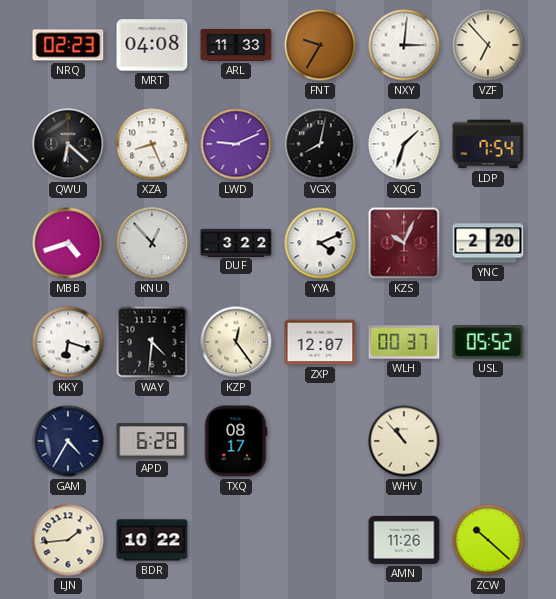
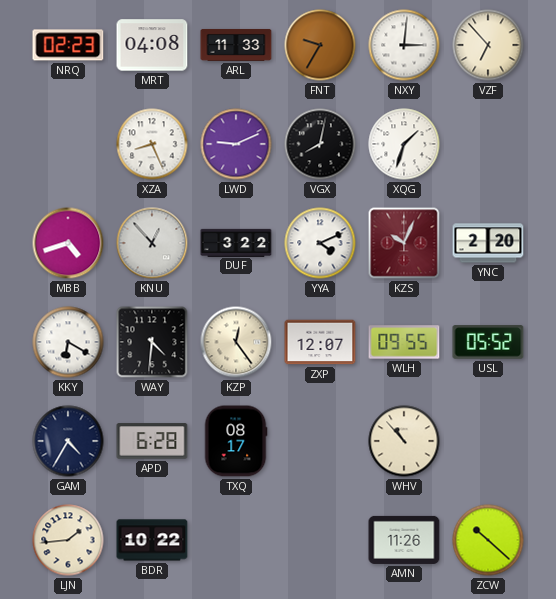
QWU: 6:22 -> none
LDP: 7:54 -> none
KKY: 6:18 -> 6:20
WLH: 00:37 -> 09:55
